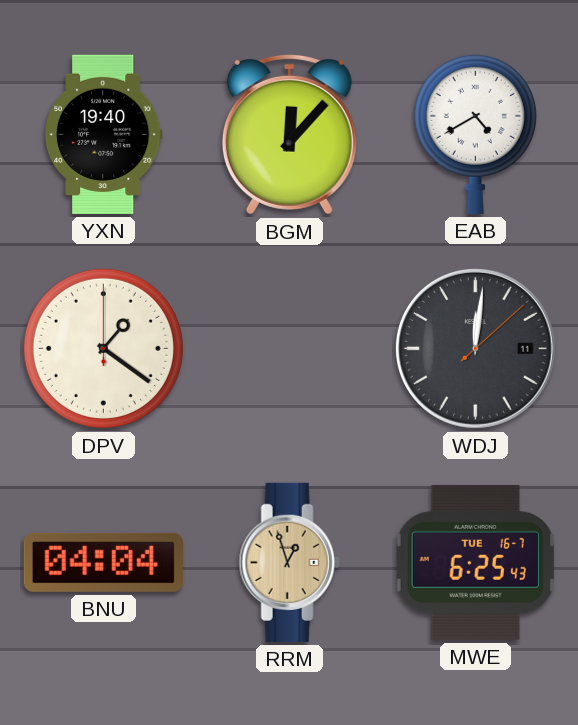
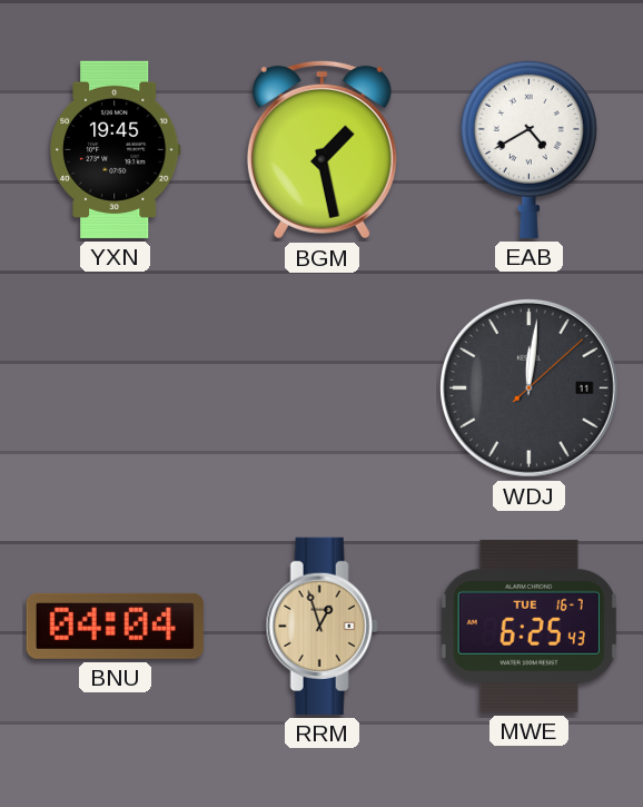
YXN: 19:40 -> 19:45
BGM: 12:07 -> 1:28
DPV: 1:21 -> none
